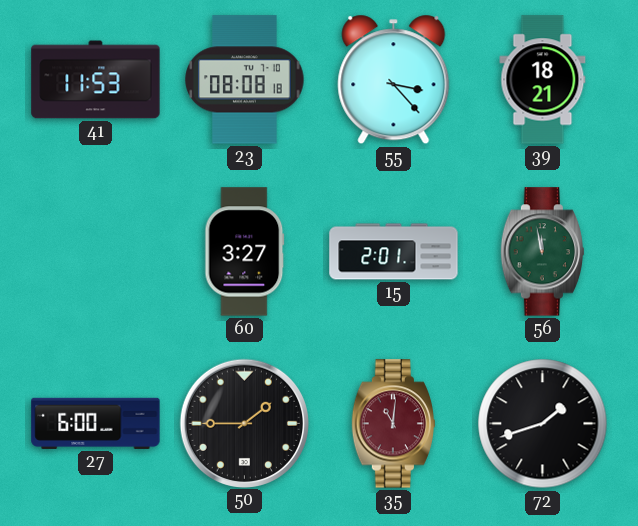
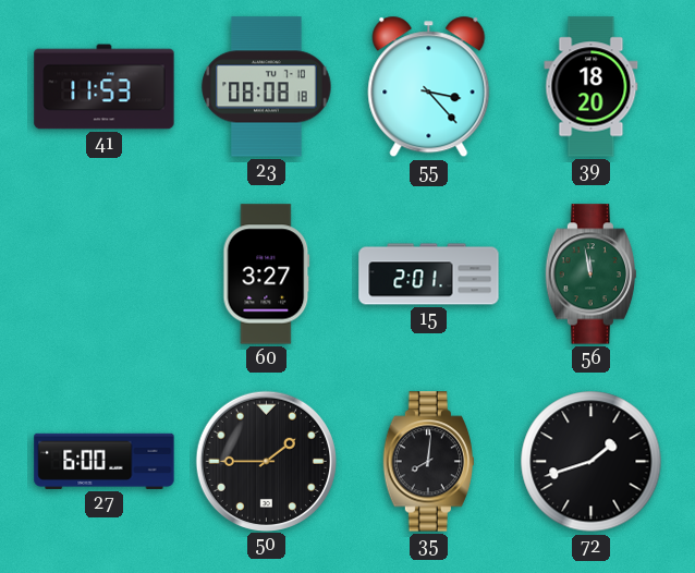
39: 18:21 -> 18:20
35: 11:01 -> 8:01
35 dial: burgundy -> black
